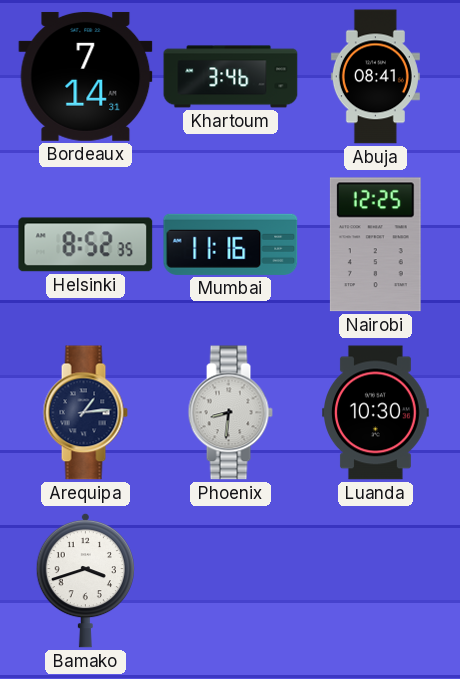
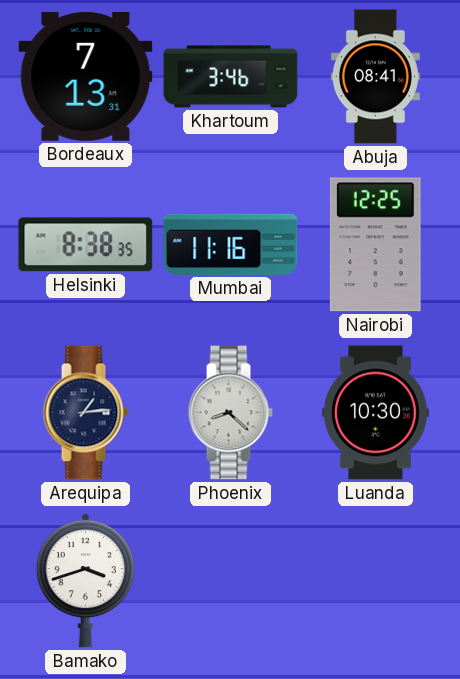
Bordeaux: 7:14 -> 7:13
Helsinki: 8:52 -> 8:38
Phoenix: 8:31 -> 8:22
